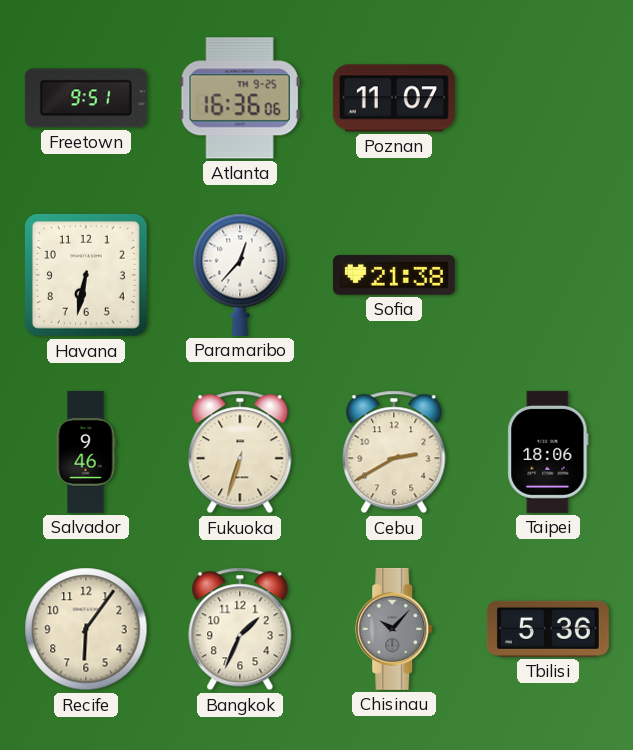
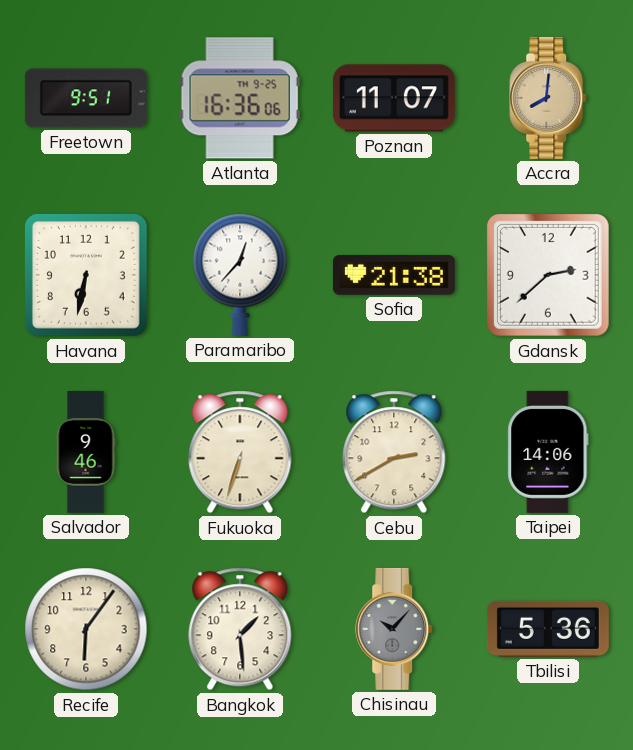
Accra: none -> 8:01
Gdansk: none -> 2:38
Taipei: 18:06 -> 14:06
Bangkok: 1:34 -> 1:29
